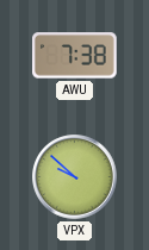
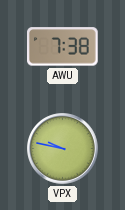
VPX: 9:52 -> 9:47
